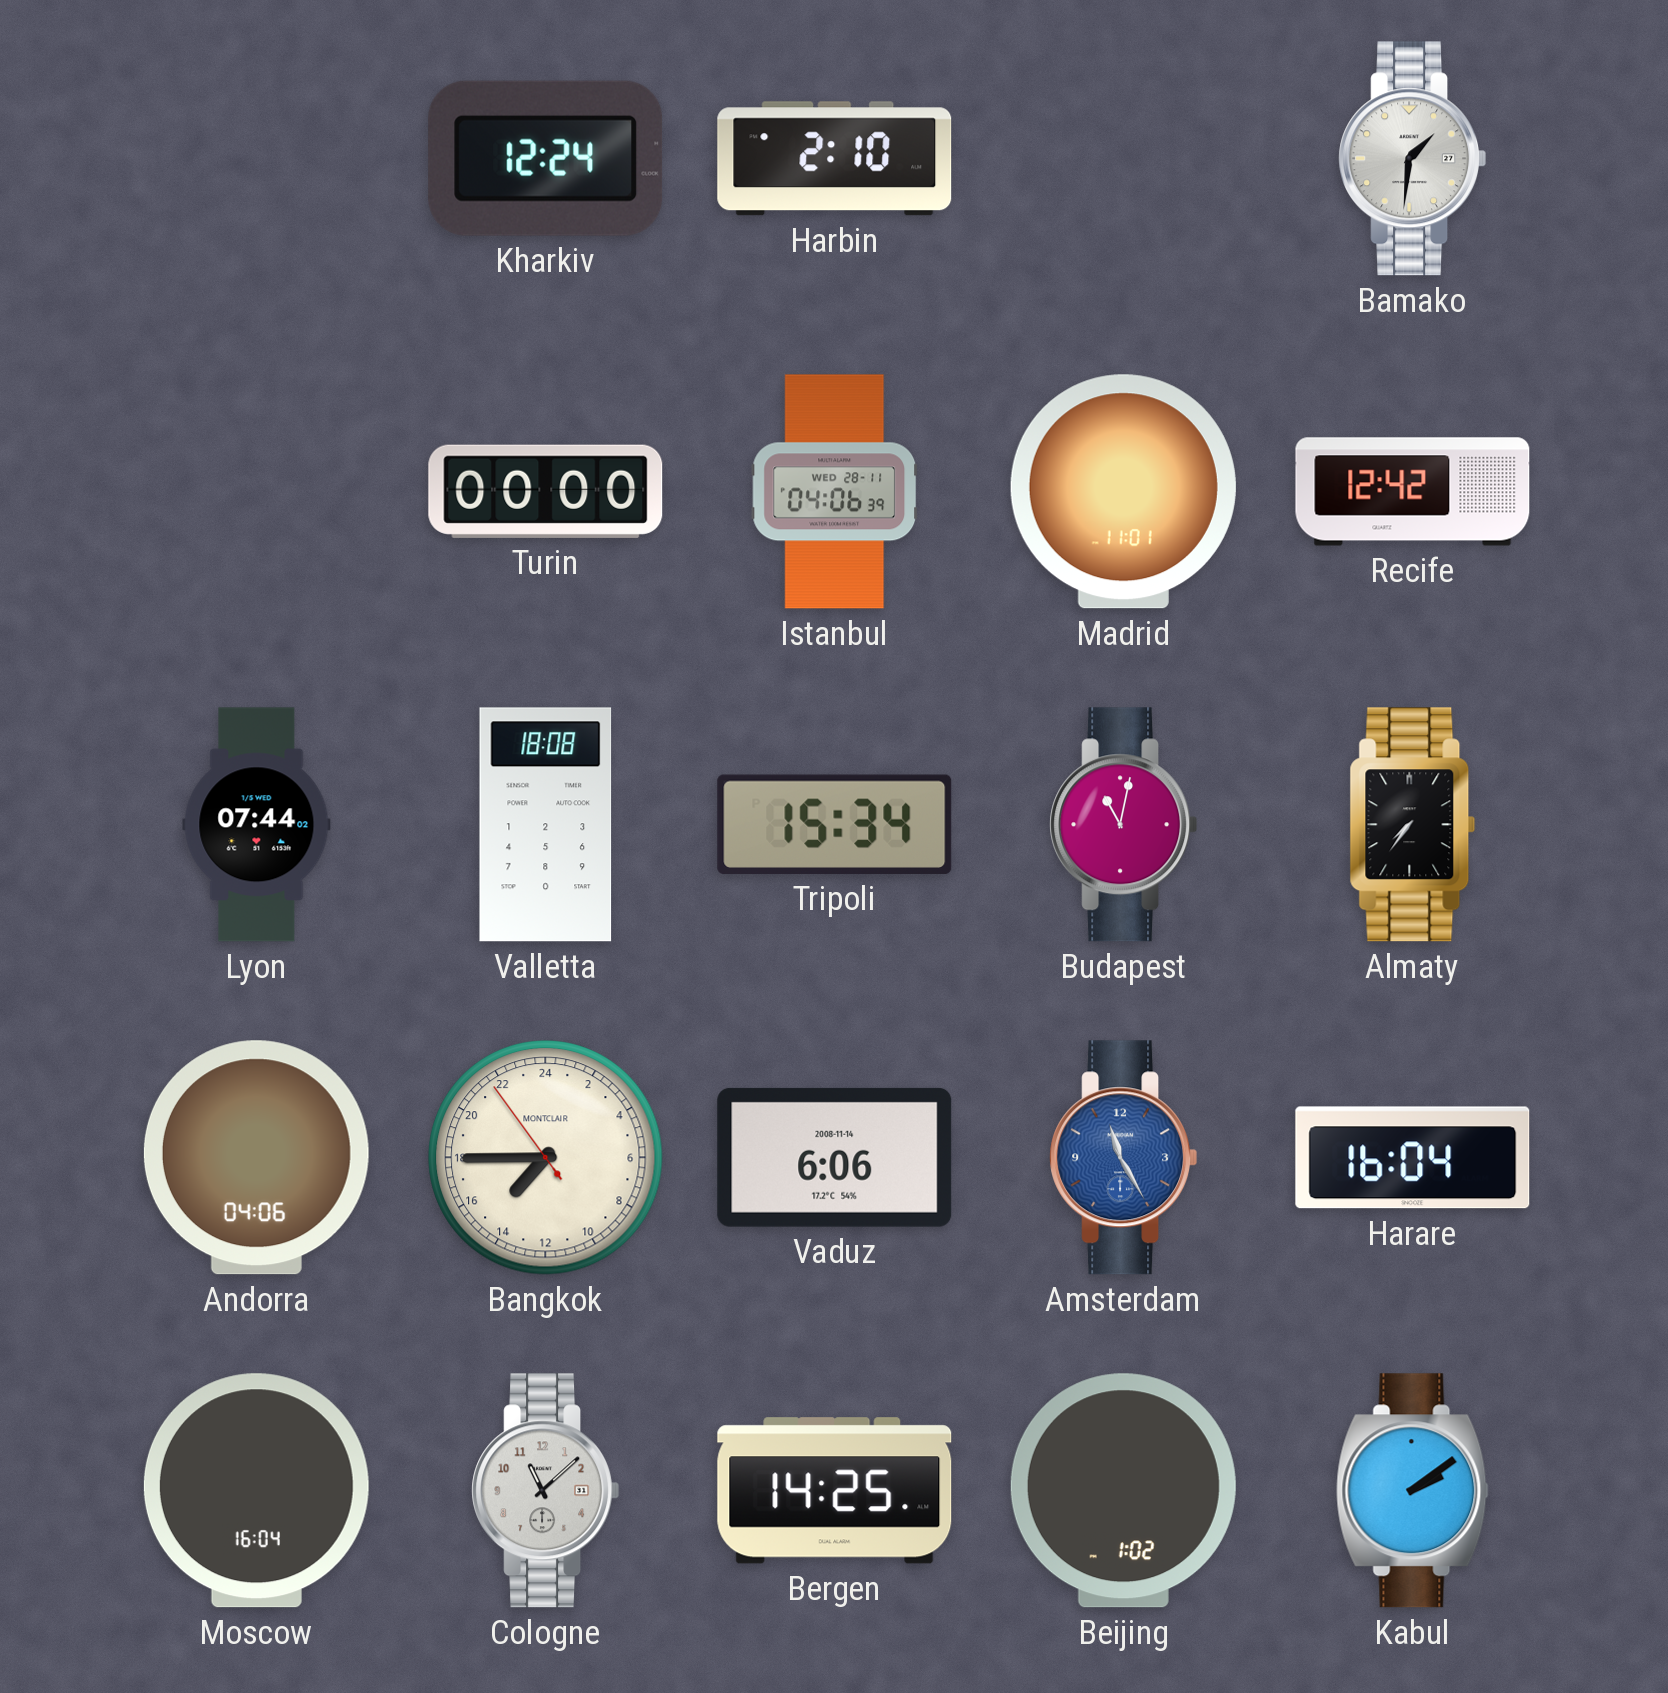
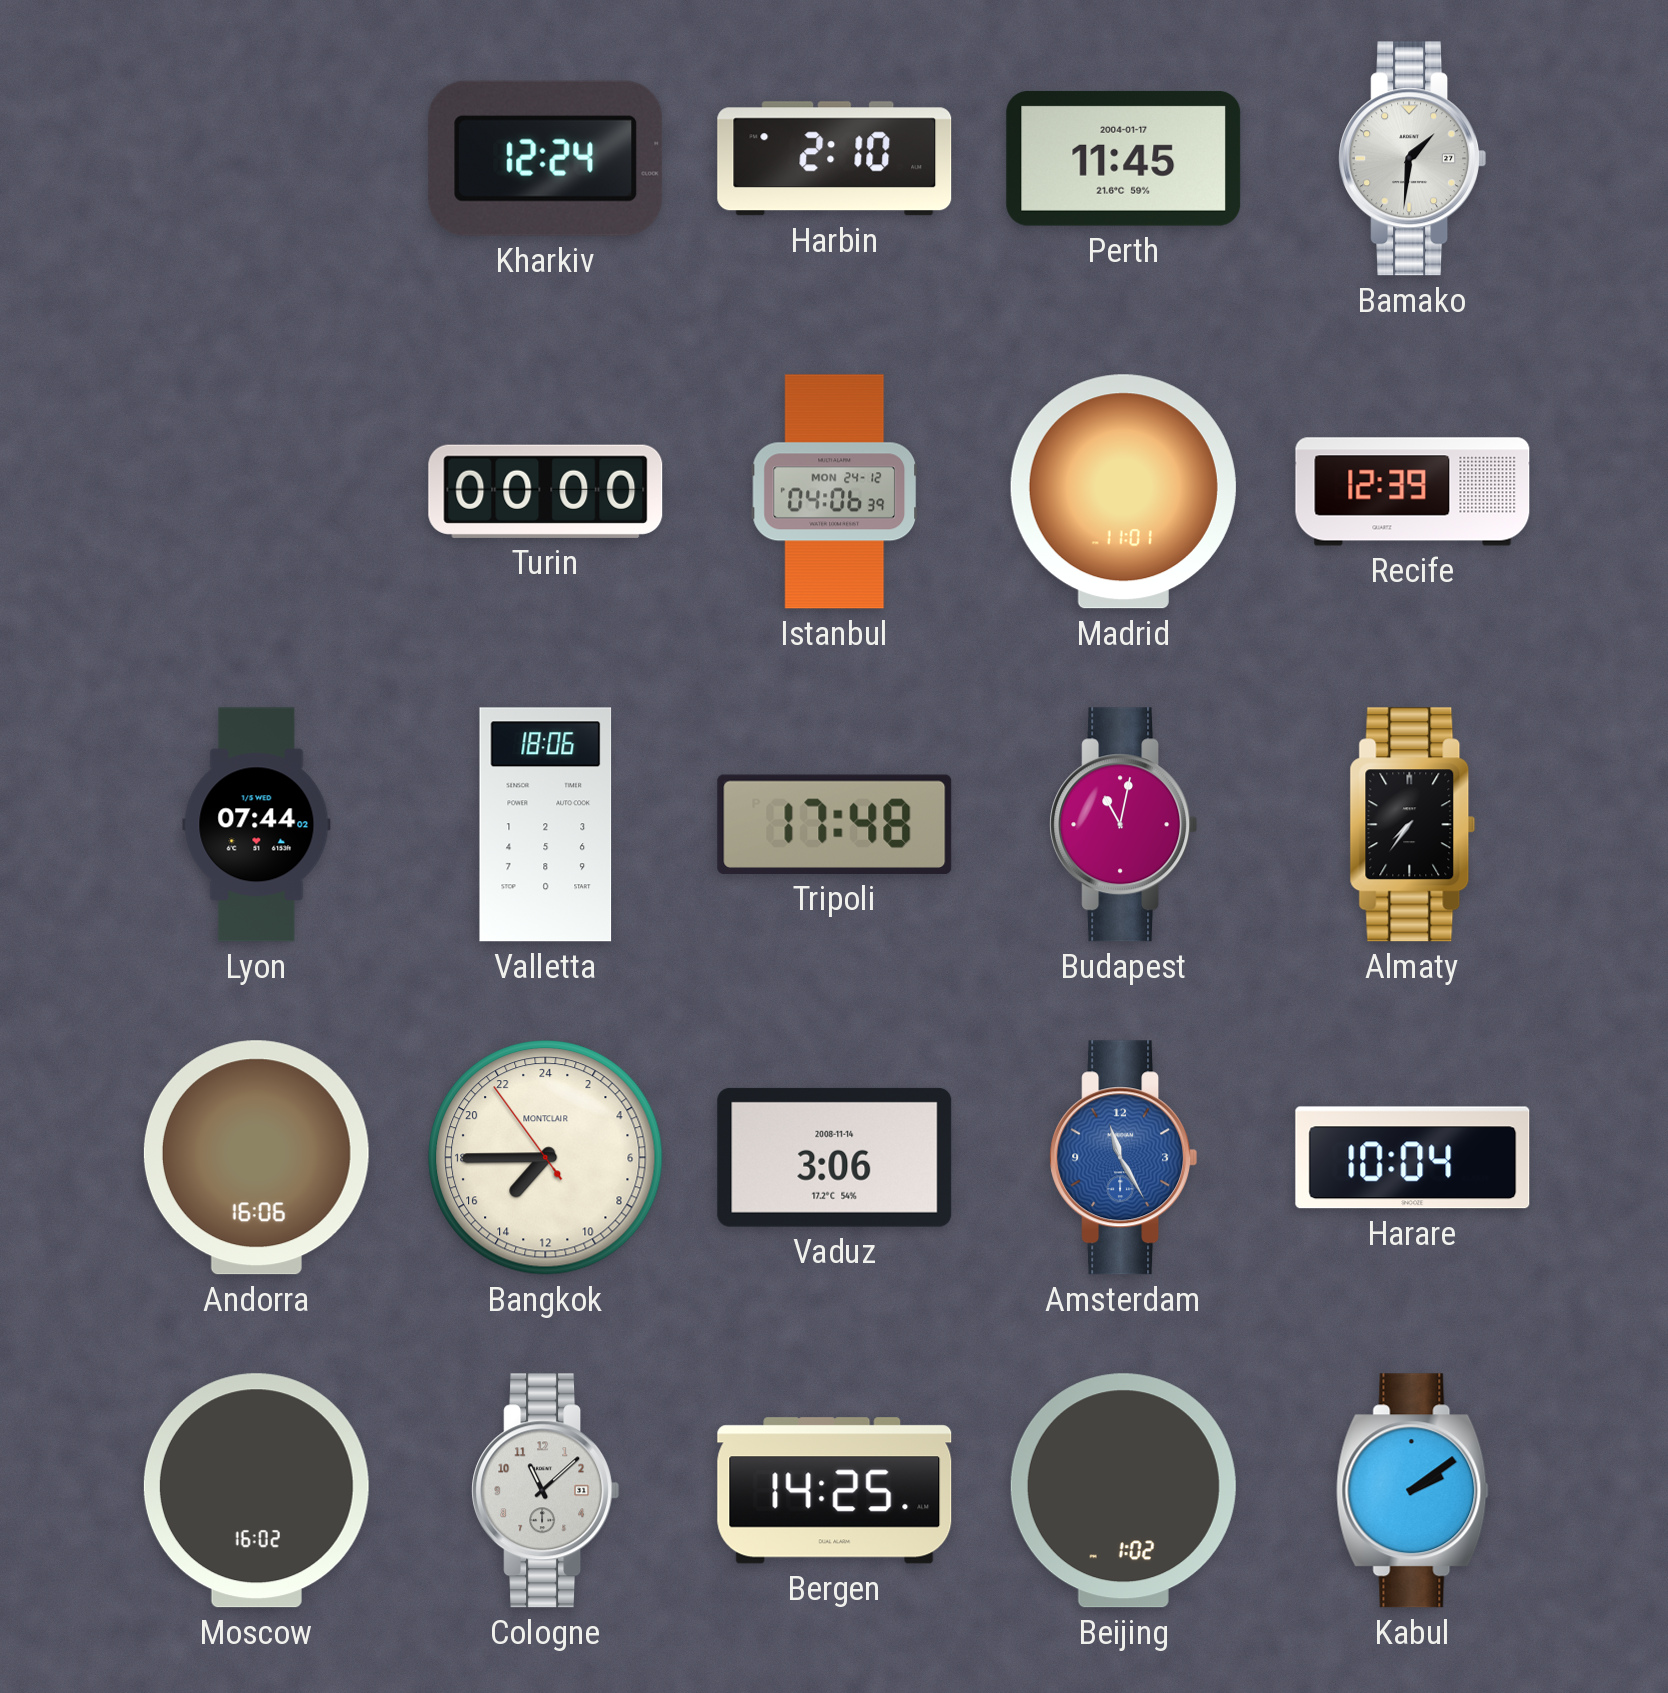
Perth: none -> 11:45
Istanbul date: WED 28-11 -> MON 24-12
Recife: 12:42 -> 12:39
Valletta: 18:08 -> 18:06
Tripoli: 15:34 -> 17:48
Andorra: 04:06 -> 16:06
Vaduz: 6:06 -> 3:06
Harare: 16:04 -> 10:04
Moscow: 16:04 -> 16:02
